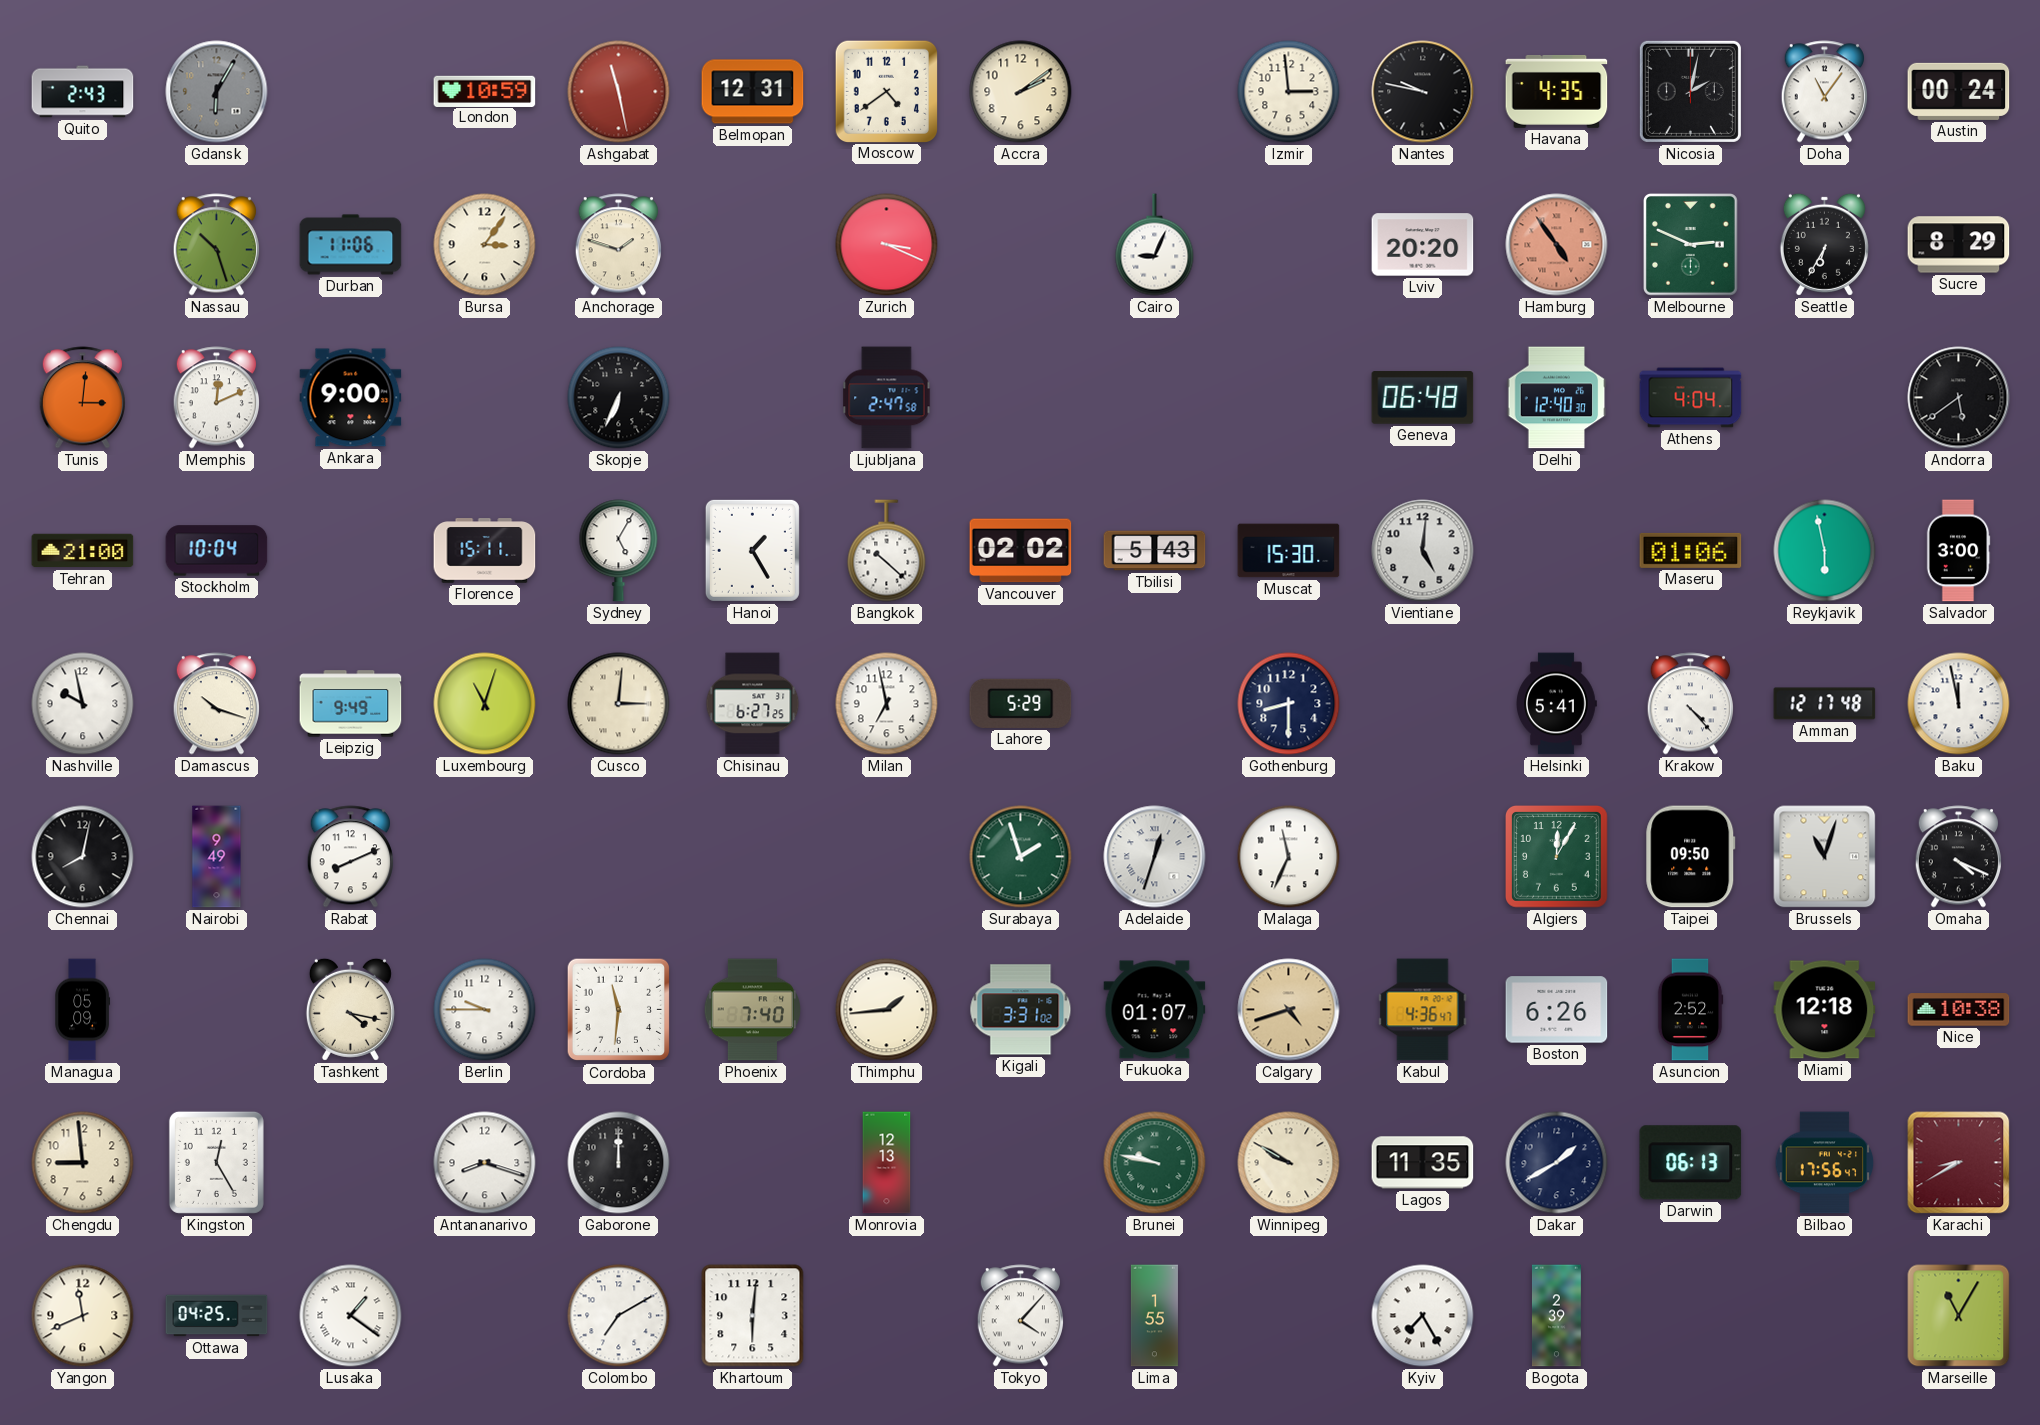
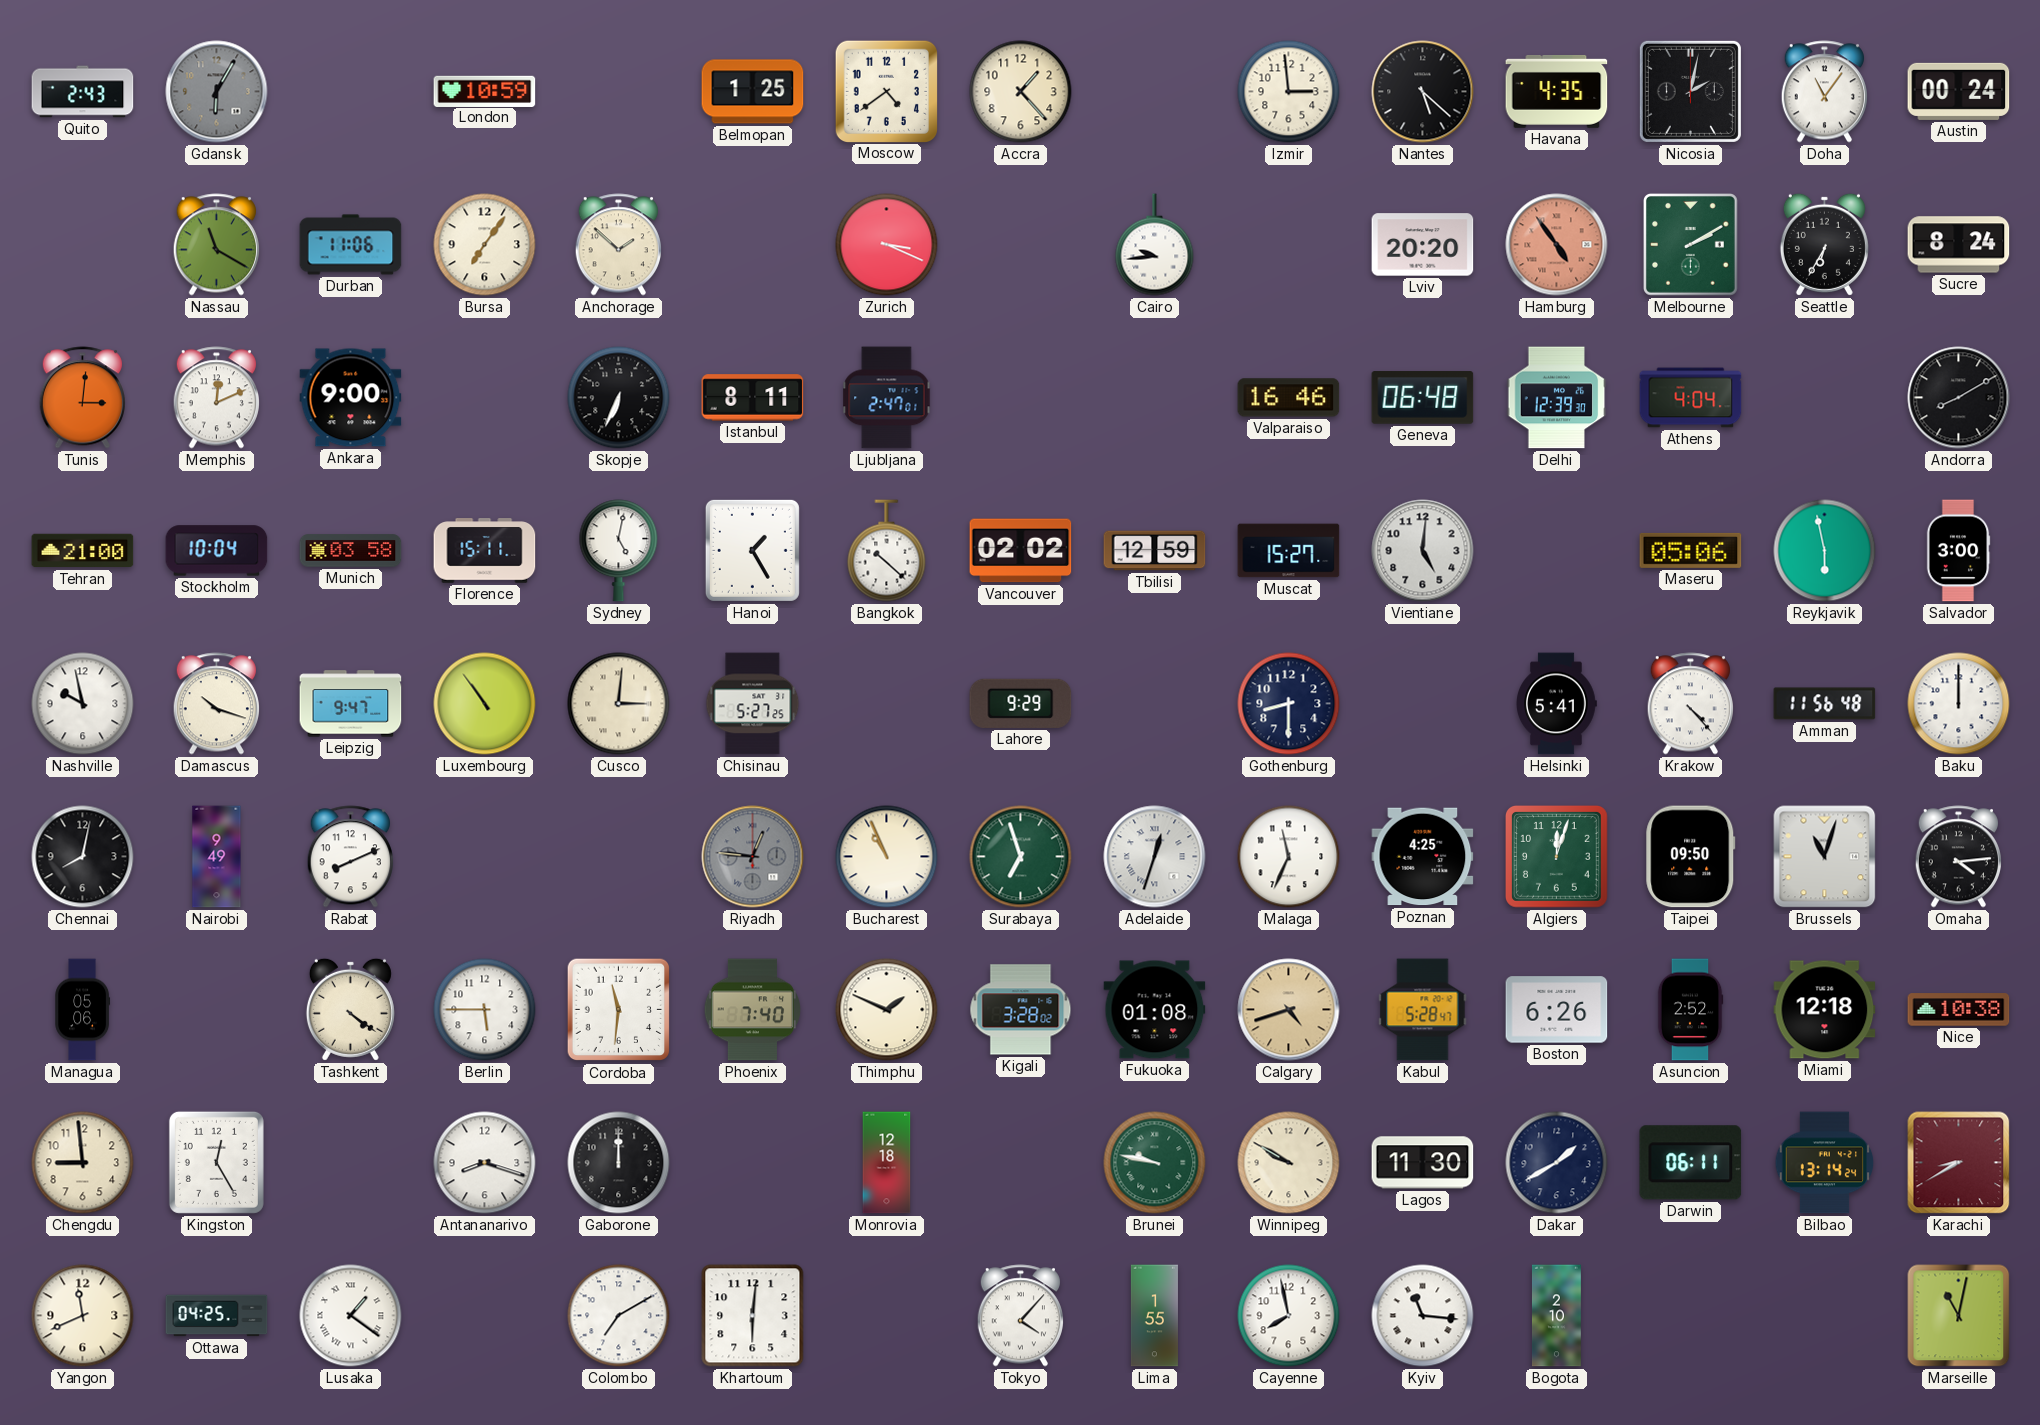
Ashgabat: 11:28 -> none
Belmopan: 12:31 -> 1:25
Accra: 2:09 -> 1:23
Nantes: 9:47 -> 5:22
Nassau: 10:27 -> 11:20
Bursa: 3:06 -> 7:06
Anchorage: 1:48 -> 1:52
Cairo: 9:04 -> 9:44
Melbourne: 2:49 -> 2:10
Sucre: 8:29 -> 8:24
Istanbul: none -> 8:11
Ljubljana: 2:47:58 -> 2:47:01
Valparaiso: none -> 16:46
Delhi: 12:40 -> 12:39
Andorra: 5:39 -> 8:10
Munich: none -> 03:58
Sydney: 5:05 -> 5:02
Tbilisi: 5:43 -> 12:59
Muscat: 15:30 -> 15:27
Maseru: 01:06 -> 05:06
Leipzig: 9:49 -> 9:47
Luxembourg: 11:03 -> 10:54
Chisinau: 6:27 -> 5:27
Milan: 6:58 -> none
Lahore: 5:29 -> 9:29
Amman: 12:17 -> 11:56
Baku: 11:58 -> 12:00
Riyadh: none -> 12:46
Bucharest: none -> 10:56
Surabaya: 1:57 -> 6:57
Poznan: none -> 4:25
Algiers: 12:05 -> 12:03
Omaha: 4:19 -> 4:14
Managua: 05:09 -> 05:06
Tashkent: 4:17 -> 4:21
Berlin: 9:45 -> 5:45
Thimphu: 1:44 -> 1:49
Kigali: 3:31 -> 3:28
Fukuoka: 01:07 -> 01:08
Kabul: 4:36 -> 5:28
Monrovia: 12:13 -> 12:18
Lagos: 11:35 -> 11:30
Darwin: 06:13 -> 06:11
Bilbao: 17:56 -> 13:14
Cayenne: none -> 7:58
Kyiv: 7:25 -> 11:16
Bogota: 2:39 -> 2:10
Marseille: 11:05 -> 11:02
